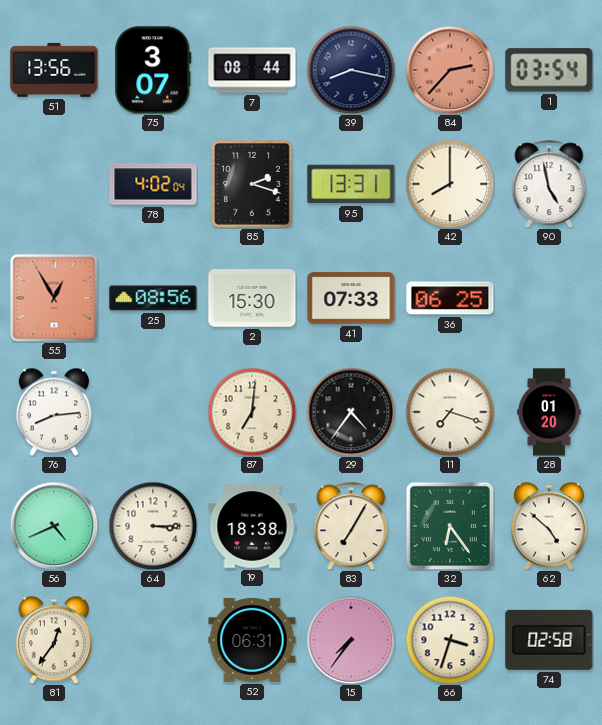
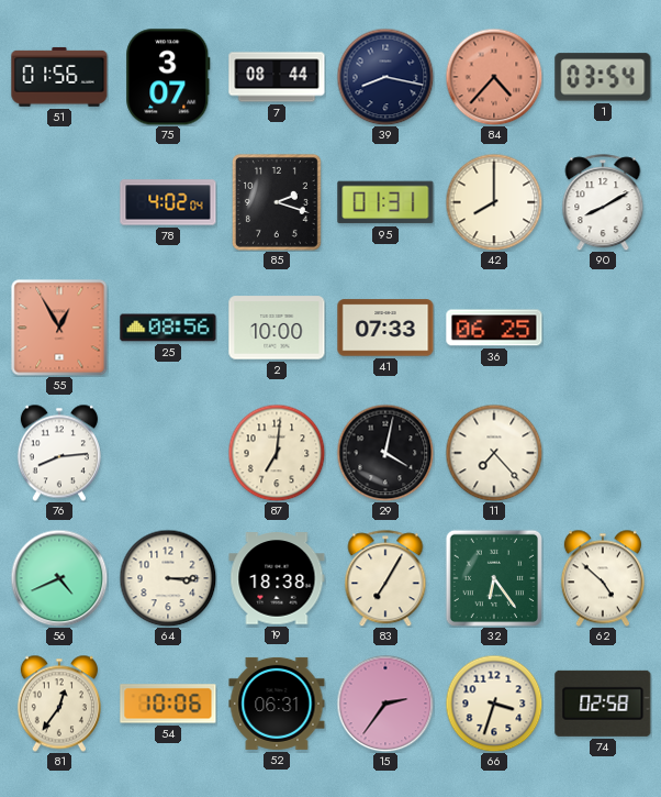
51: 13:56 -> 01:56
84: 2:37 -> 4:37
95: 13:31 -> 01:31
90: 4:58 -> 8:10
2: 15:30 -> 10:00
29: 4:36 -> 4:02
11: 7:18 -> 7:23
28: 01:20 -> none
54: none -> 10:06
15: 7:36 -> 2:36
